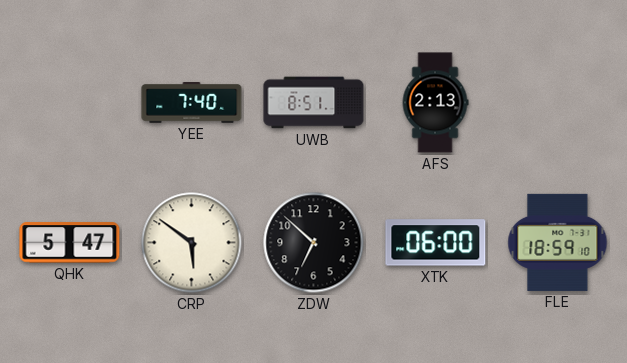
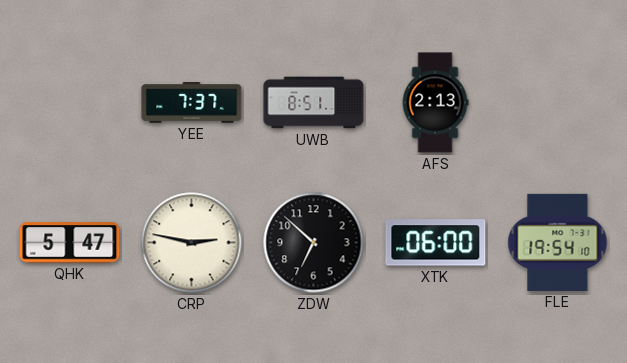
YEE: 7:40 -> 7:37
CRP: 5:51 -> 2:47
FLE: 18:59 -> 19:54
